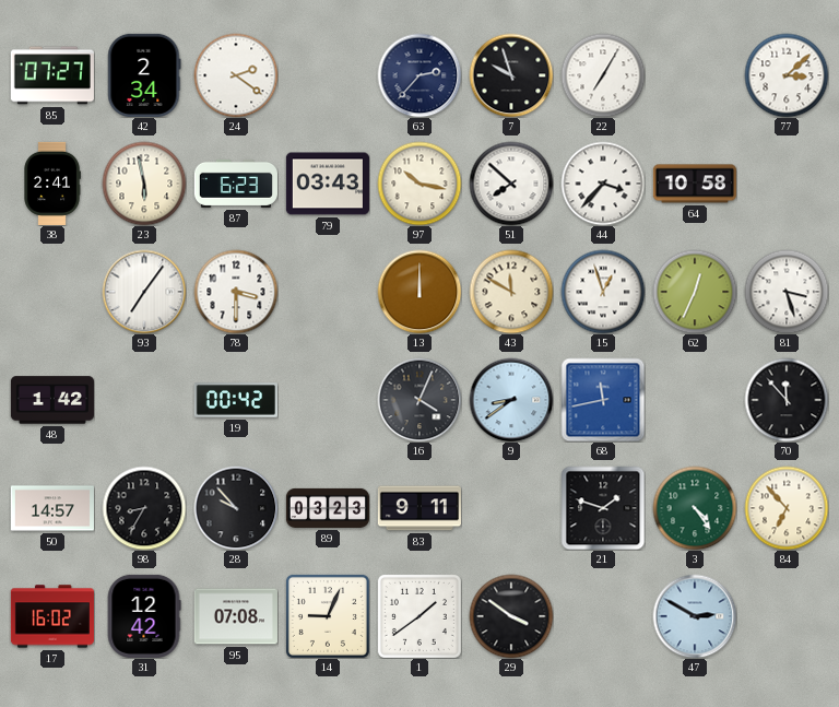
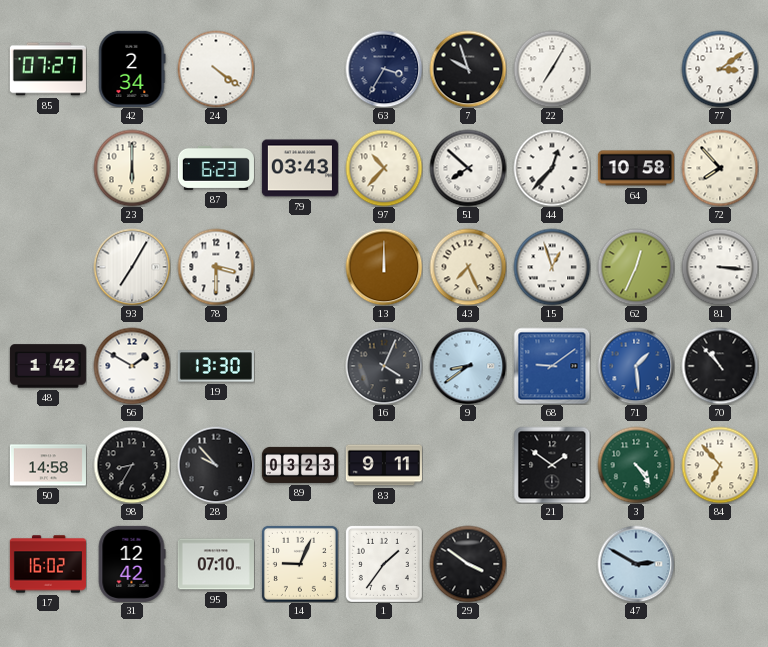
24: 2:21 -> 4:21
63: 2:37 -> 3:35
77: 3:08 -> 3:09
38: 2:41 -> none
23: 5:58 -> 6:00
97: 10:17 -> 10:37
44: 3:37 -> 12:37
72: none -> 7:53
93: 7:06 -> 7:05
43: 11:50 -> 7:26
81: 3:27 -> 3:16
56: none -> 1:50
19: 00:42 -> 13:30
68: 11:43 -> 9:09
71: none -> 1:29
70: 11:53 -> 10:53
50: 14:57 -> 14:58
21: 1:48 -> 1:51
95: 07:08 -> 07:10
1: 1:39 -> 1:36
